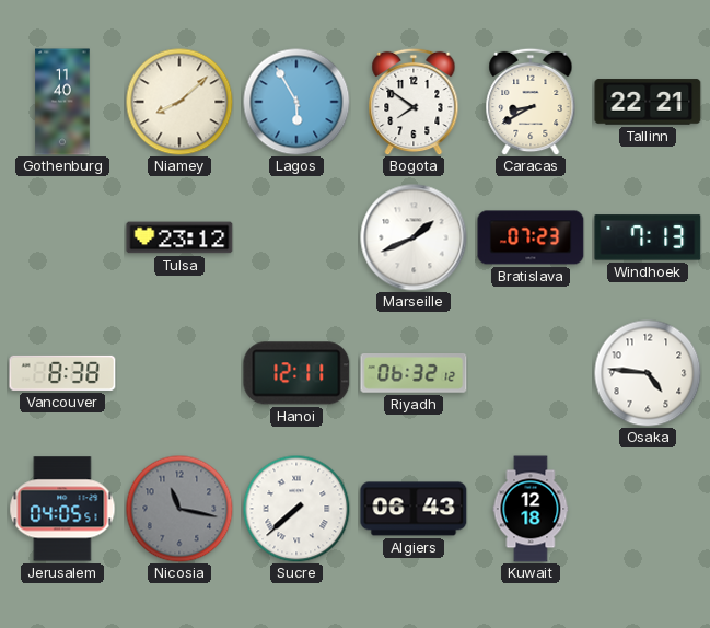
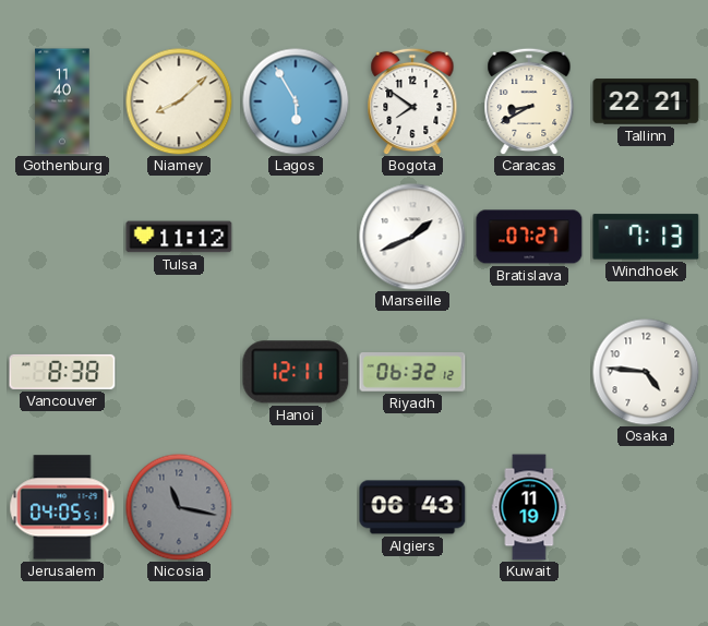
Tulsa: 23:12 -> 11:12
Bratislava: 07:23 -> 07:27
Sucre: 7:38 -> none
Kuwait: 12:18 -> 11:19
